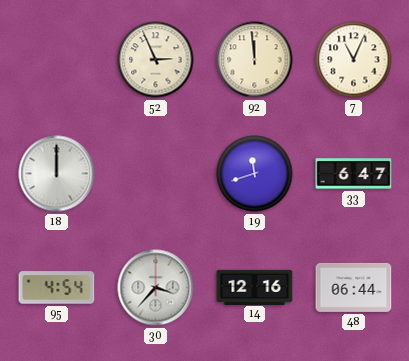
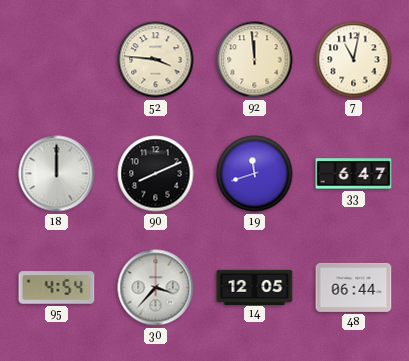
52: 2:56 -> 3:46
7: 11:04 -> 11:02
90: none -> 8:11
14: 12:16 -> 12:05
